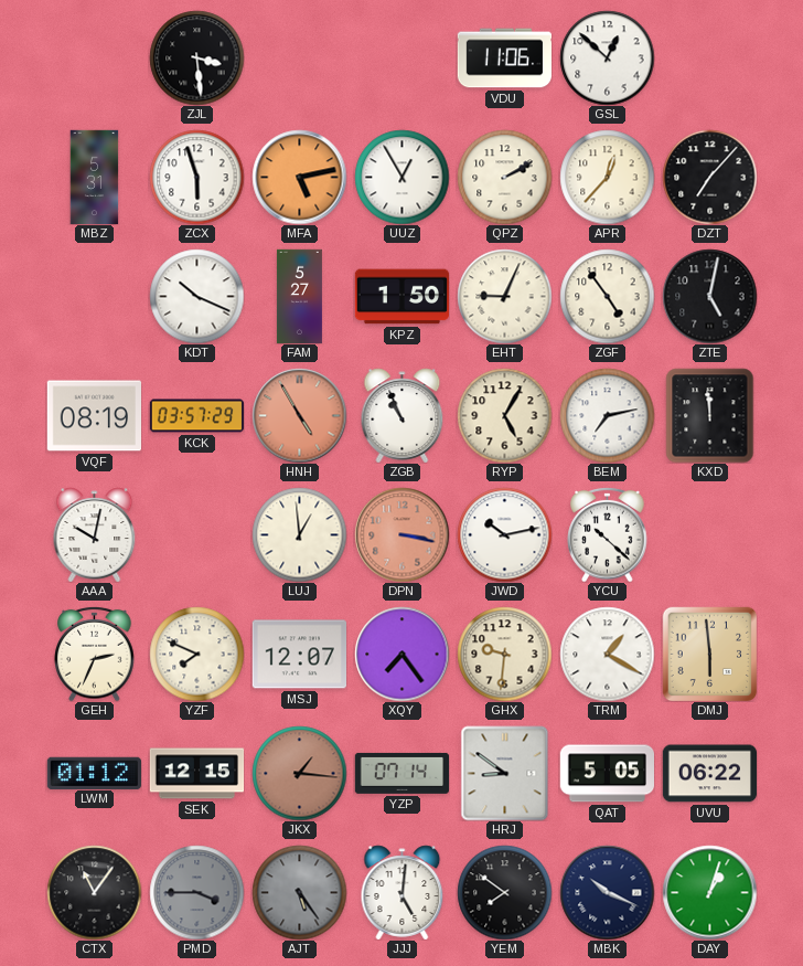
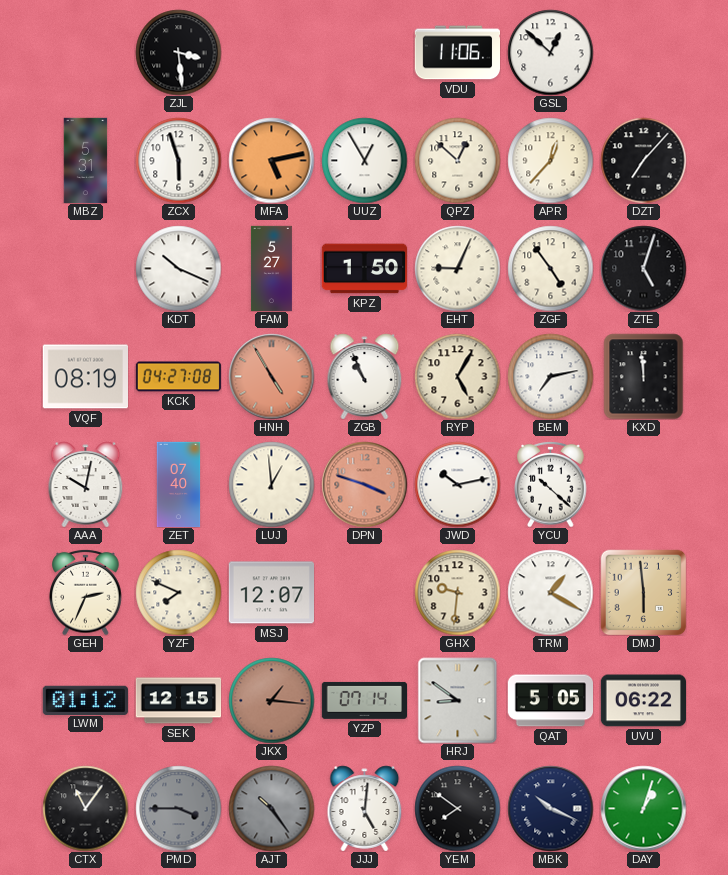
QPZ: 2:10 -> 12:52
ZTE: 5:02 -> 5:03
KCK: 03:57 -> 04:27
ZET: none -> 07:40
DPN: 3:17 -> 3:48
XQY: 7:24 -> none
AJT: 5:24 -> 10:24
